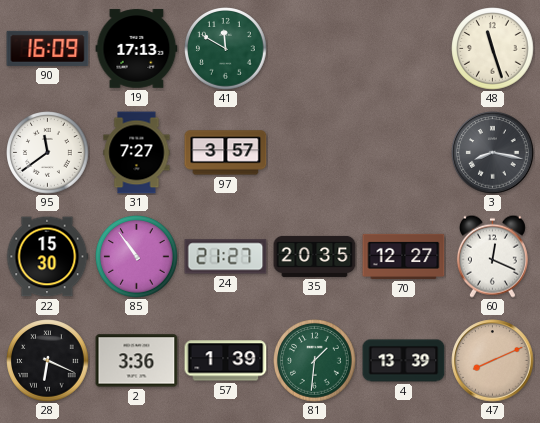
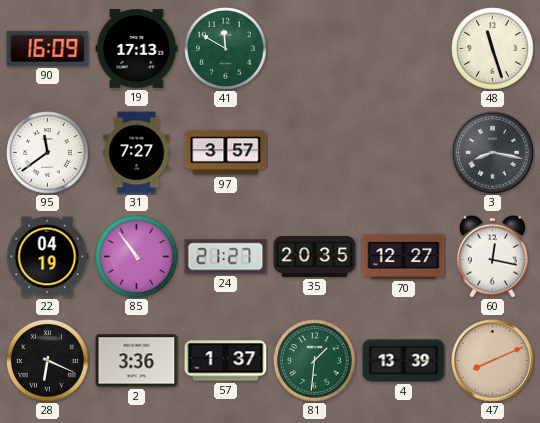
22: 15:30 -> 04:19
60: 12:19 -> 12:17
57: 1:39 -> 1:37
